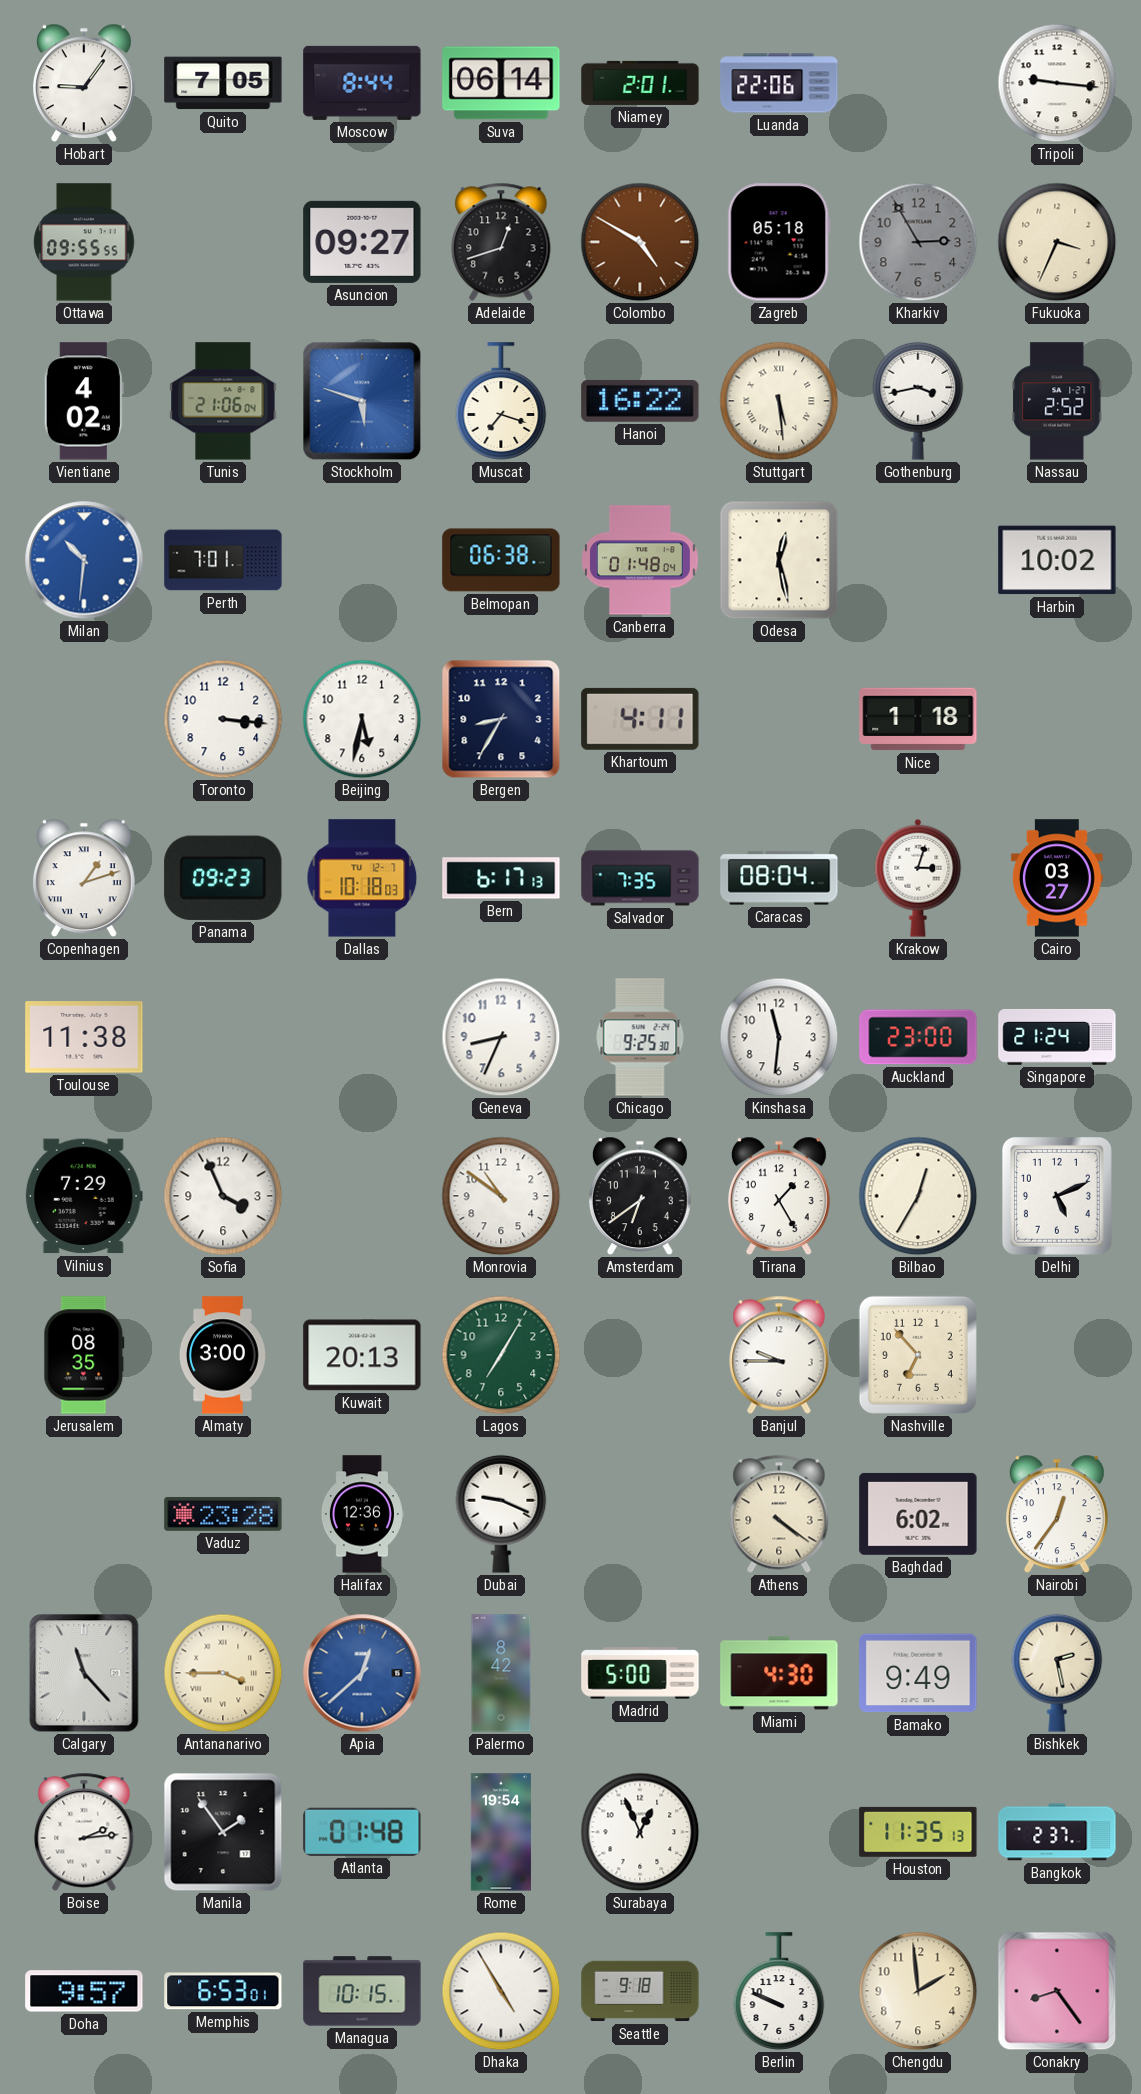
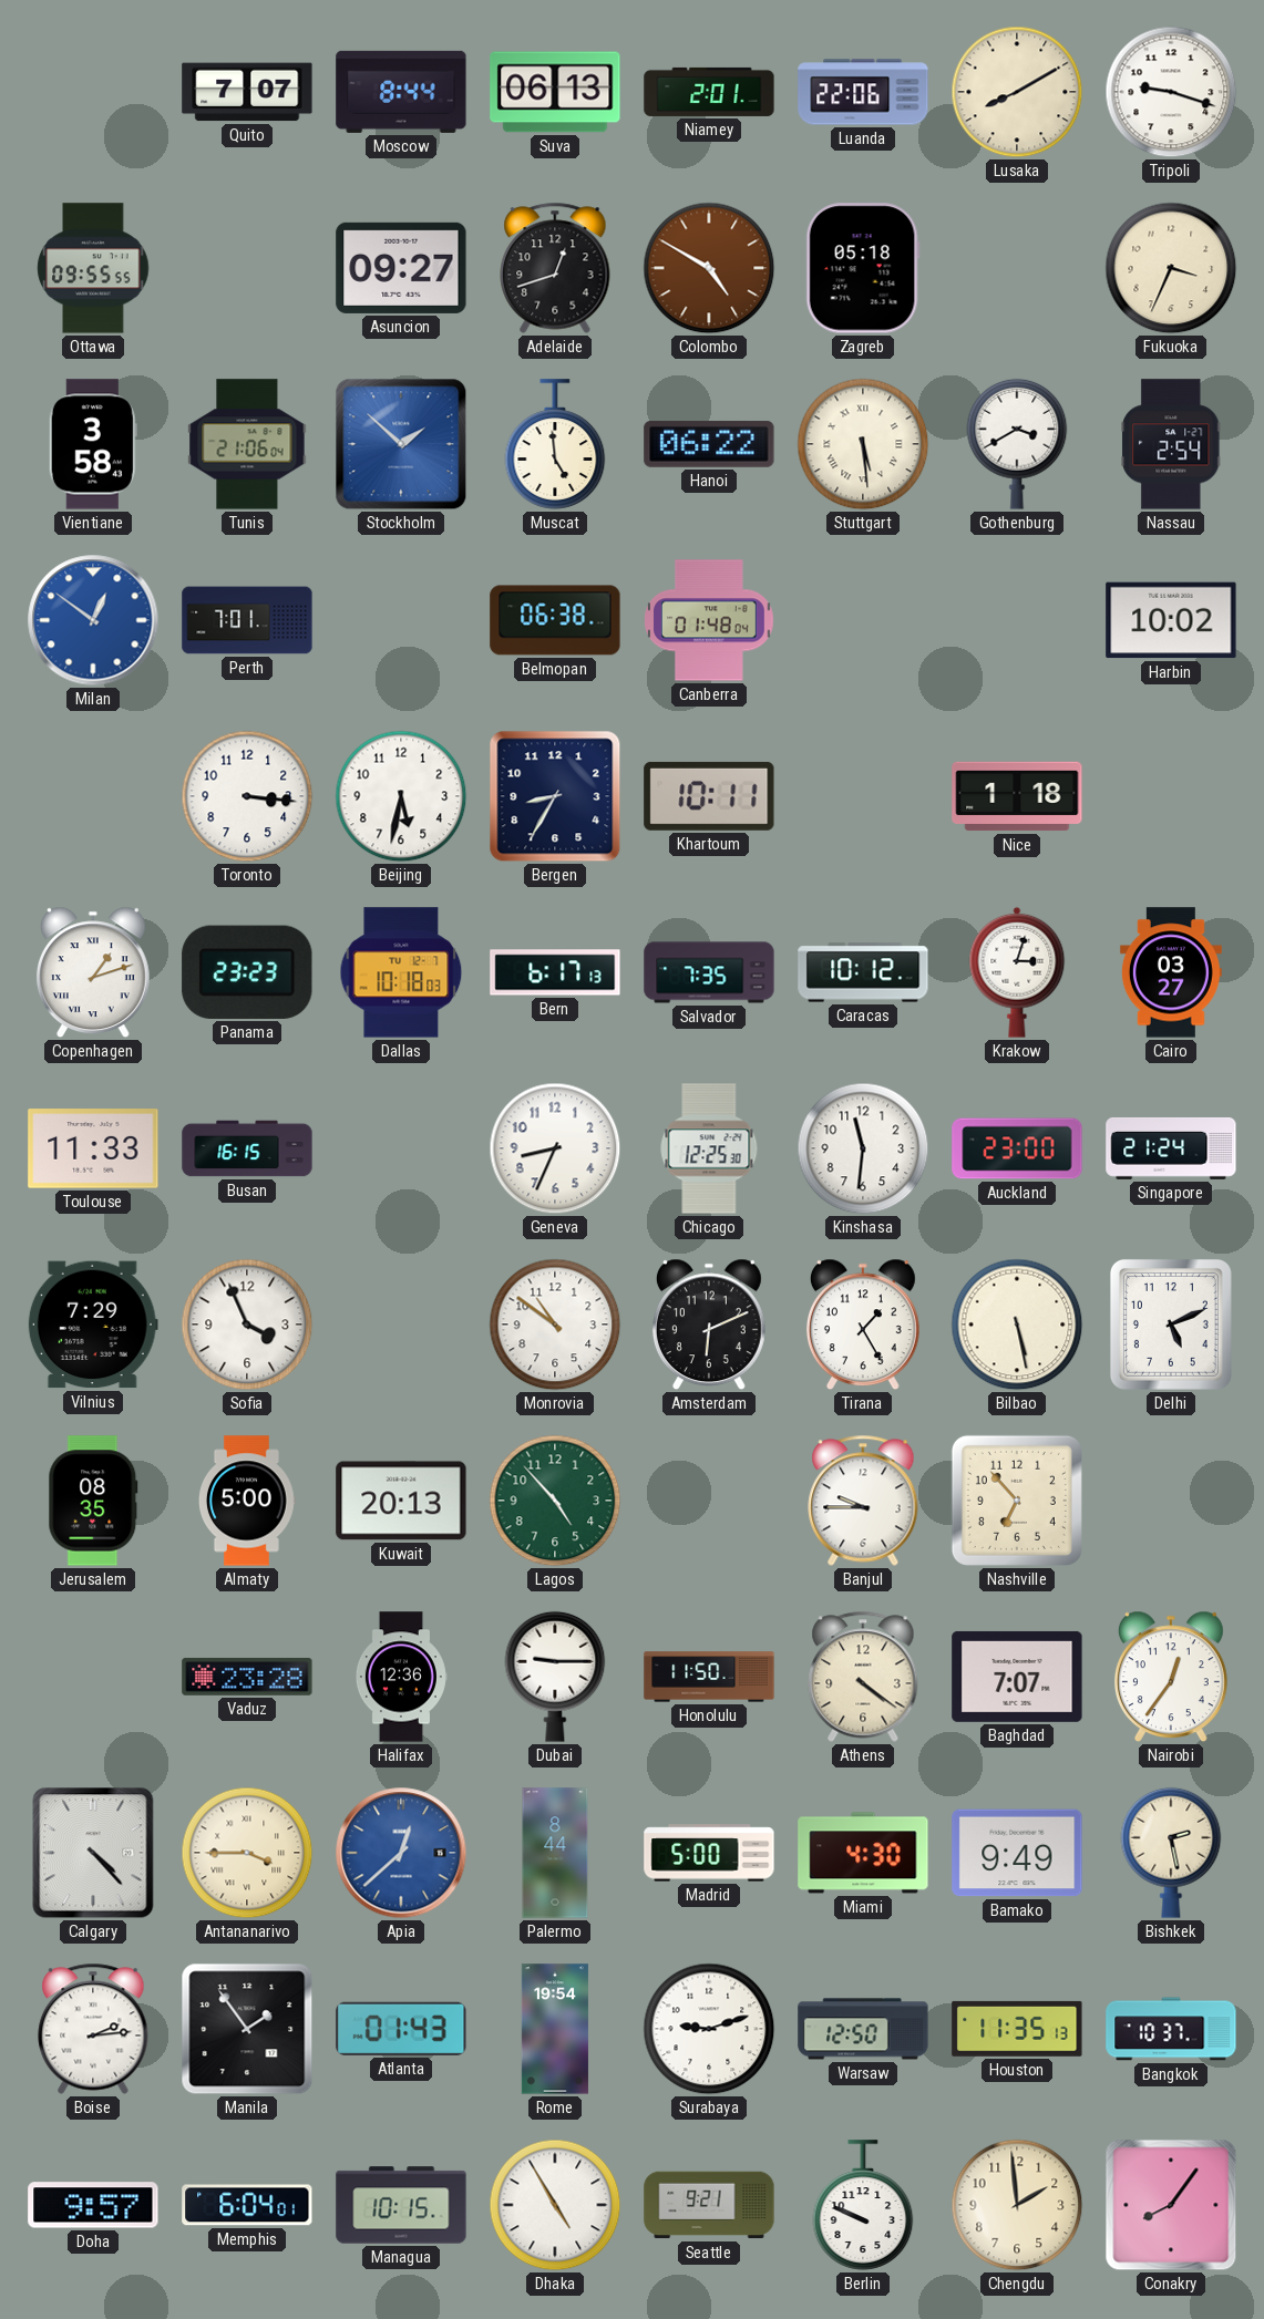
Hobart: 9:06 -> none
Quito: 7:05 -> 7:07
Suva: 06:14 -> 06:13
Lusaka: none -> 8:10
Tripoli: 9:16 -> 9:18
Kharkiv: 2:55 -> none
Vientiane: 4:02 -> 3:58
Stockholm: 5:48 -> 1:52
Muscat: 7:18 -> 4:59
Hanoi: 16:22 -> 06:22
Gothenburg: 3:43 -> 3:40
Nassau: 2:52 -> 2:54
Milan: 10:31 -> 12:51
Odesa: 12:28 -> none
Khartoum: 4:11 -> 10:11
Panama: 09:23 -> 23:23
Caracas: 08:04 -> 10:12
Toulouse: 11:38 -> 11:33
Busan: none -> 16:15
Chicago: 9:25 -> 12:25
Amsterdam: 6:39 -> 6:11
Bilbao: 12:35 -> 5:28
Almaty: 3:00 -> 5:00
Lagos: 7:05 -> 4:53
Dubai: 9:19 -> 9:15
Honolulu: none -> 11:50
Baghdad: 6:02 -> 7:07
Calgary: 11:23 -> 4:23
Palermo: 8:42 -> 8:44
Atlanta: 01:48 -> 01:43
Surabaya: 12:56 -> 9:12
Warsaw: none -> 12:50
Bangkok: 2:37 -> 10:37
Memphis: 6:53 -> 6:04
Seattle: 9:18 -> 9:21
Conakry: 8:24 -> 8:06
